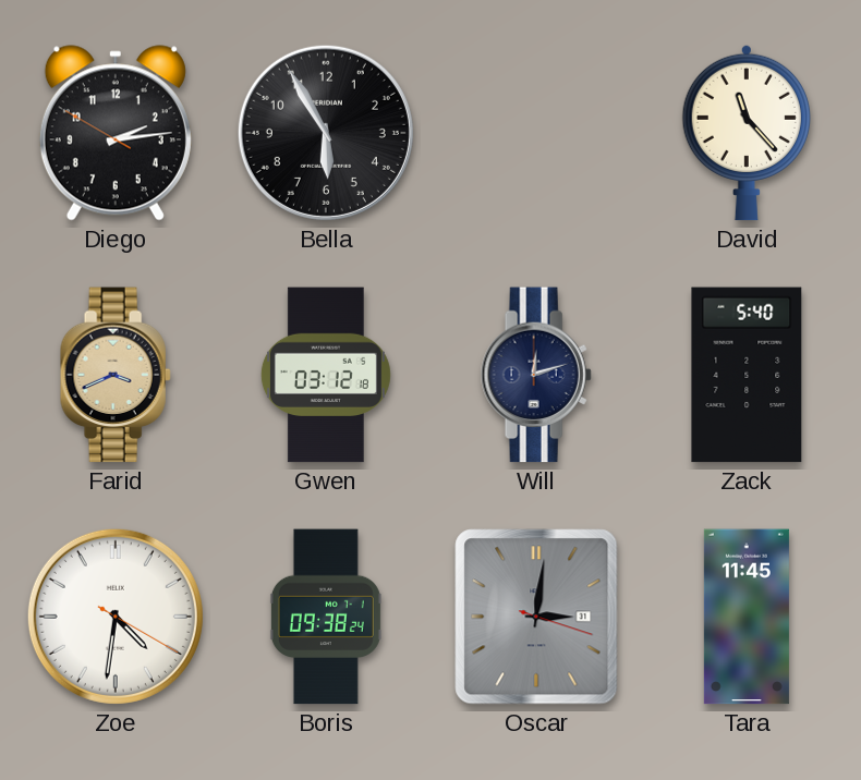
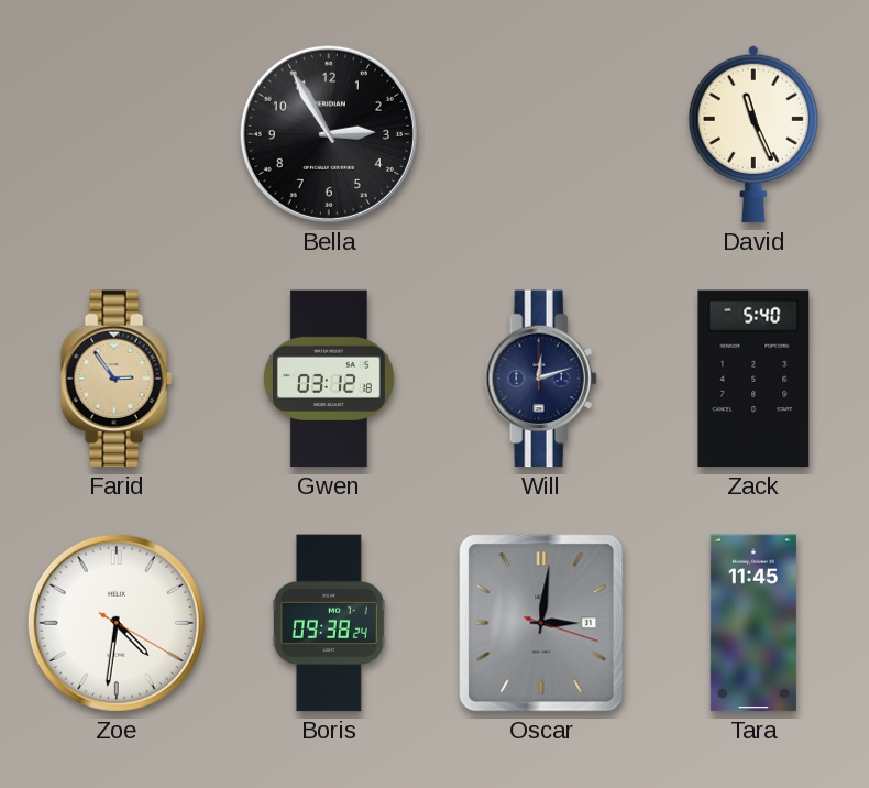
Diego: 2:13 -> none
Bella: 5:55 -> 2:55
David: 11:23 -> 11:26
Farid: 3:41 -> 2:54
